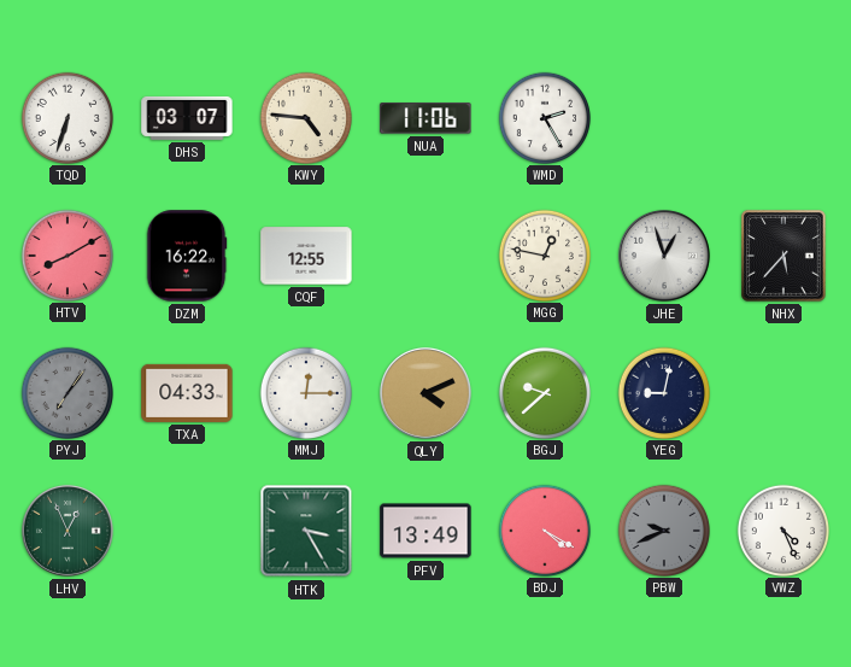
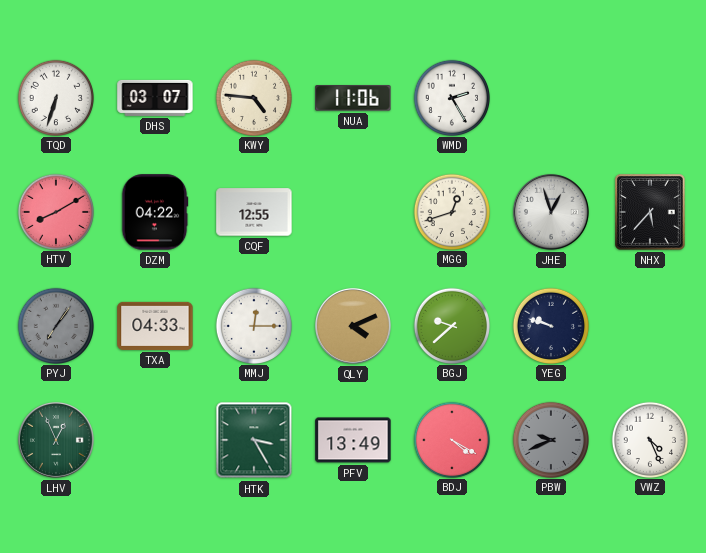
DZM: 16:22 -> 04:22
MGG: 12:47 -> 12:42
YEG: 9:02 -> 9:48
